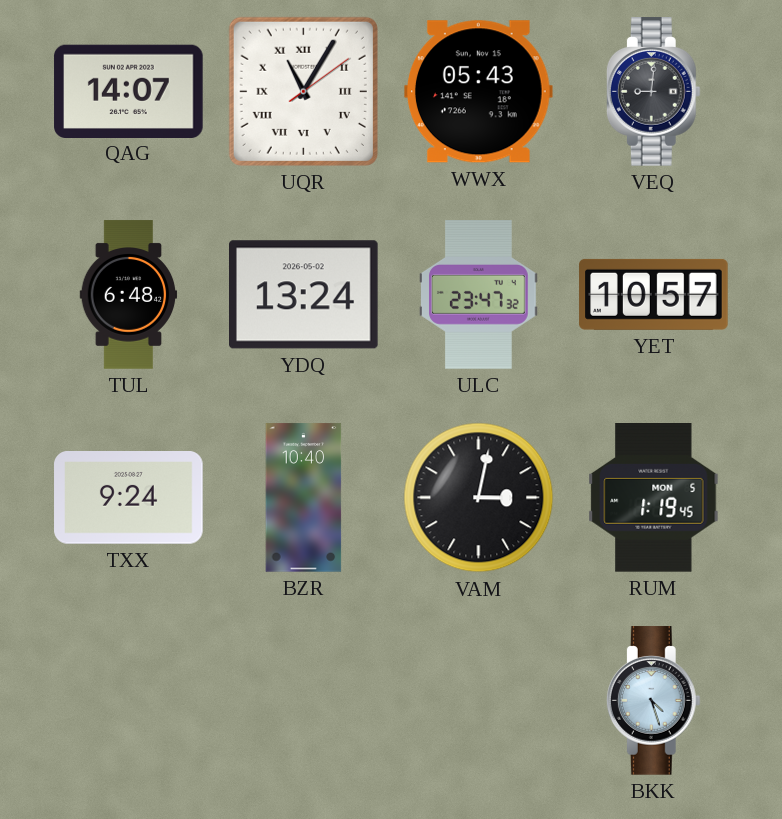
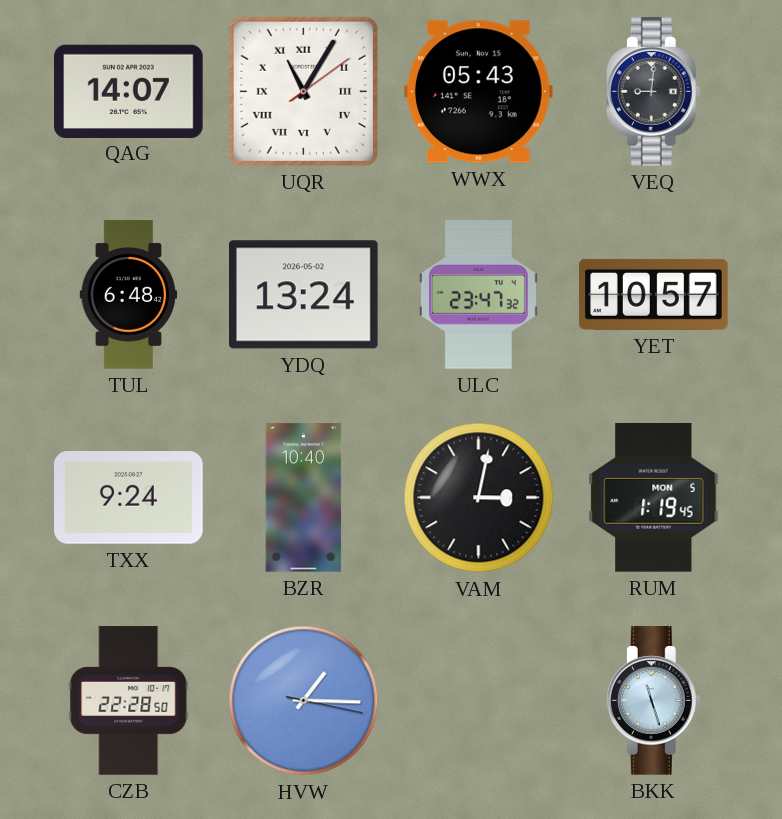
CZB: none -> 22:28
HVW: none -> 1:15
BKK: 4:27 -> 11:27
